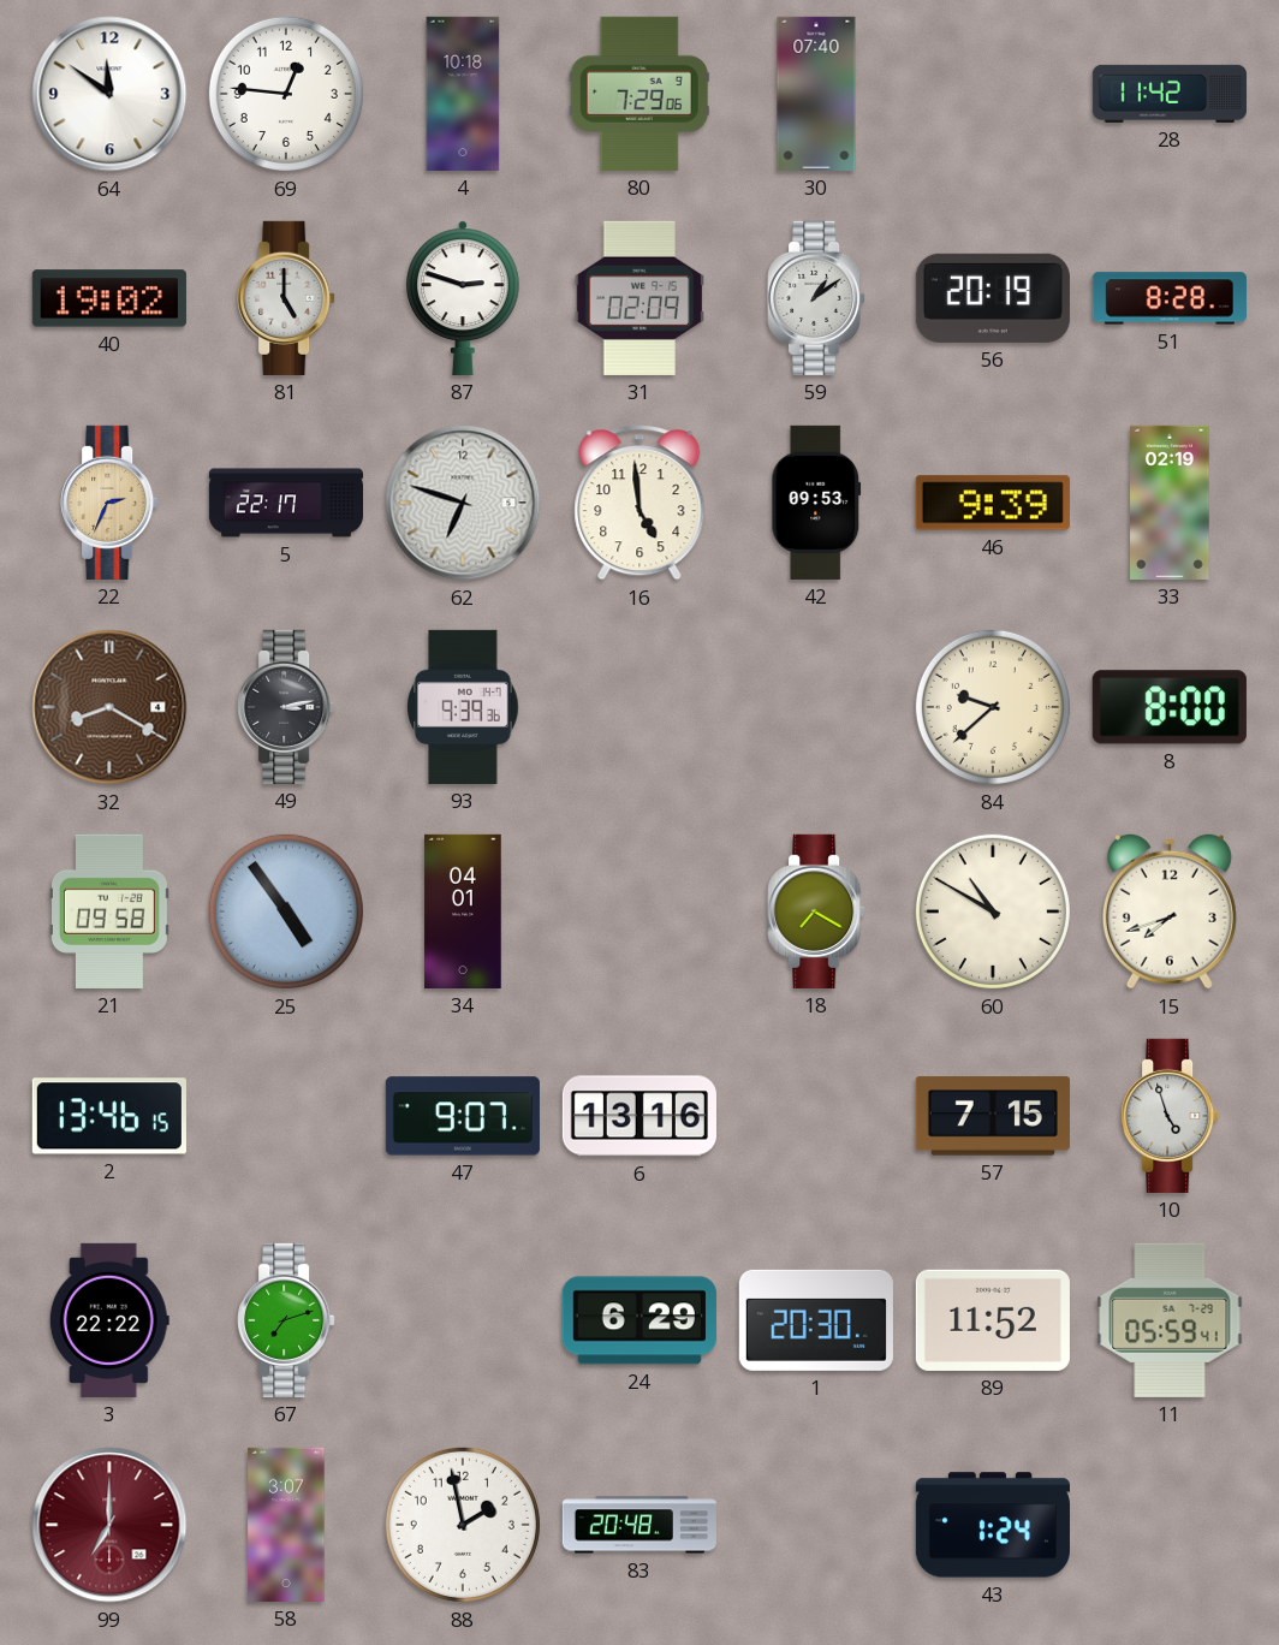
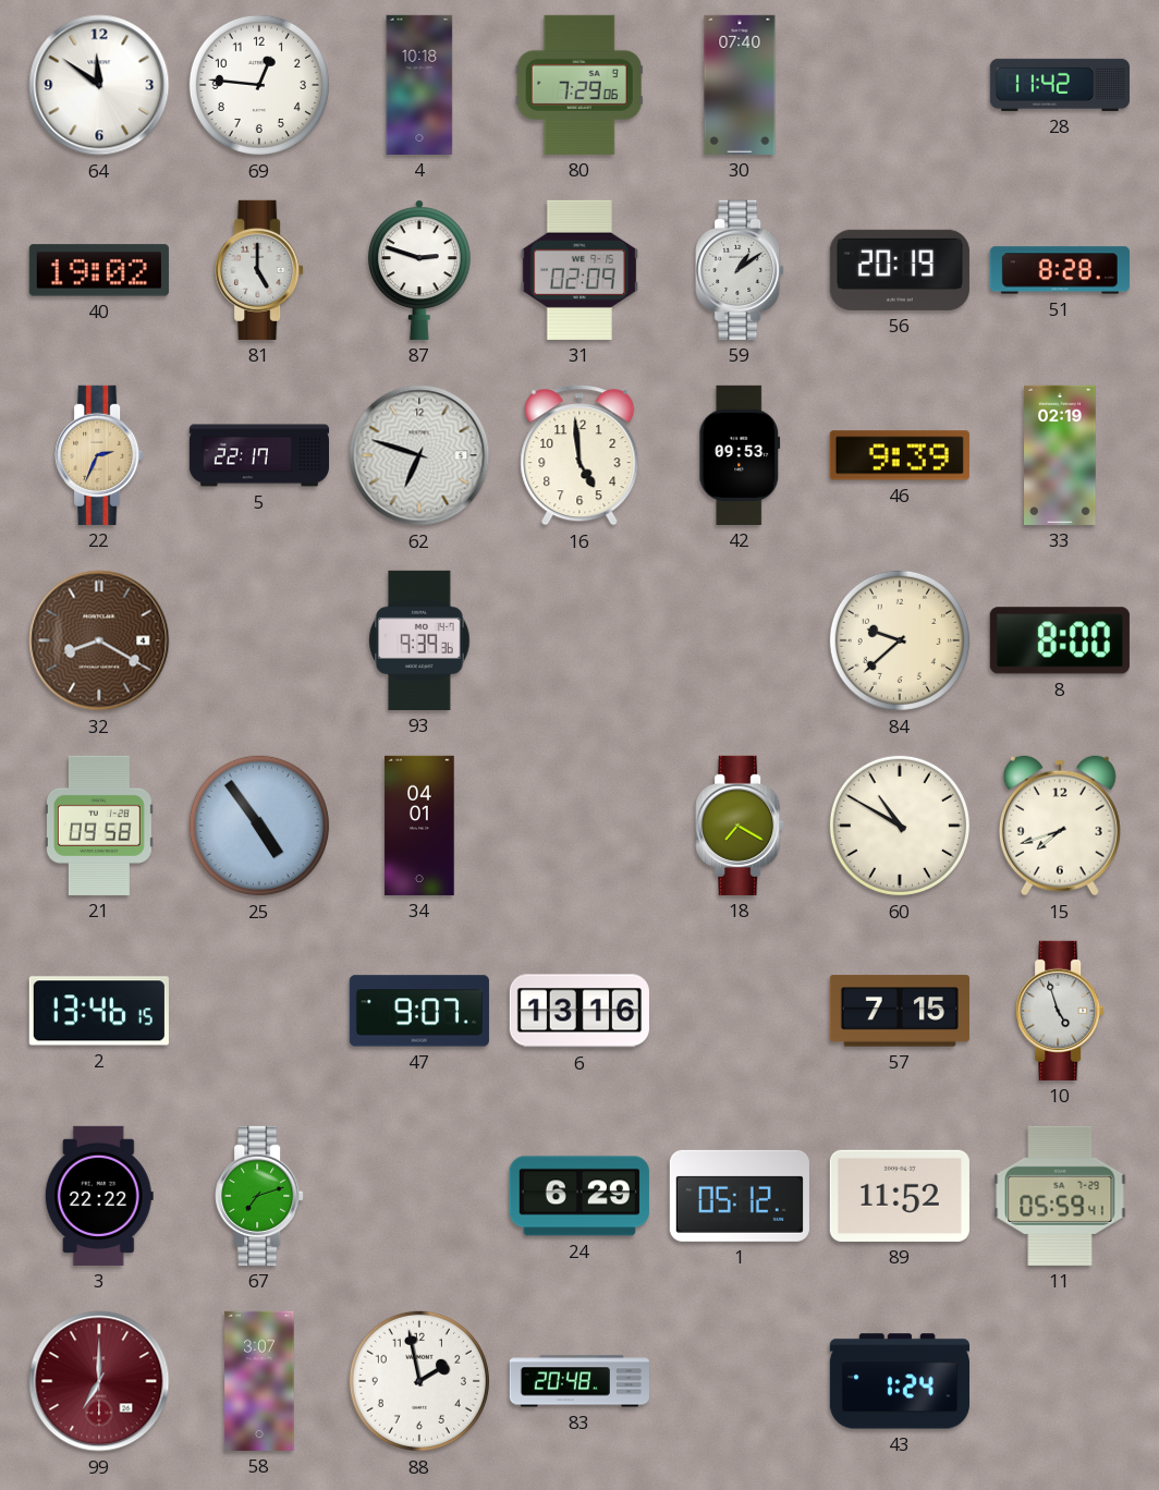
49: 3:13 -> none
1: 20:30 -> 05:12
